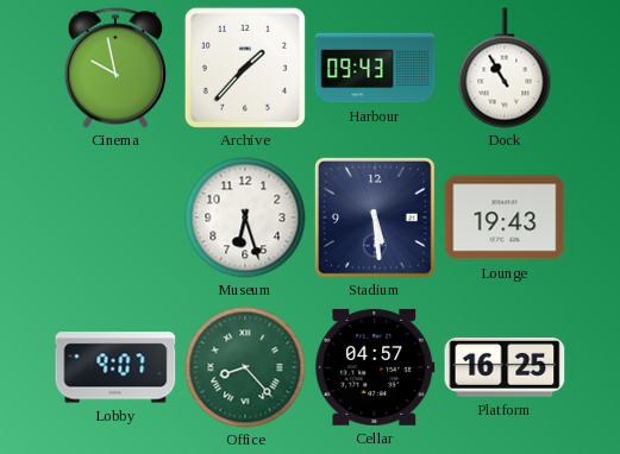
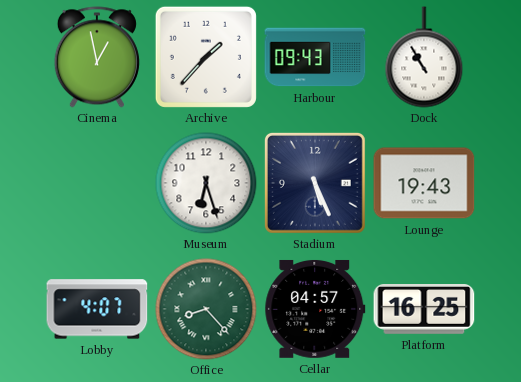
Cinema: 9:58 -> 12:58
Stadium: 5:29 -> 5:26
Lobby: 9:07 -> 4:07
